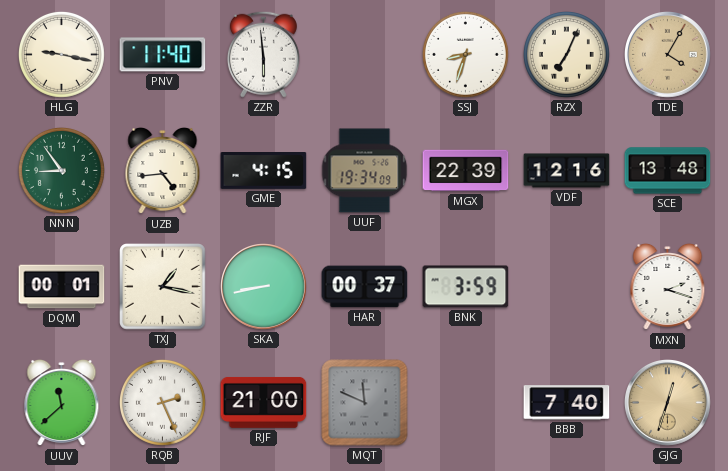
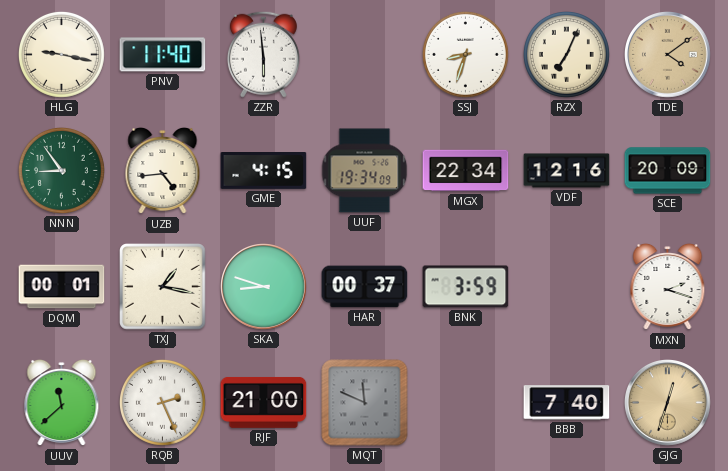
TDE: 4:05 -> 4:09
MGX: 22:39 -> 22:34
SCE: 13:48 -> 20:09
SKA: 8:43 -> 8:48
